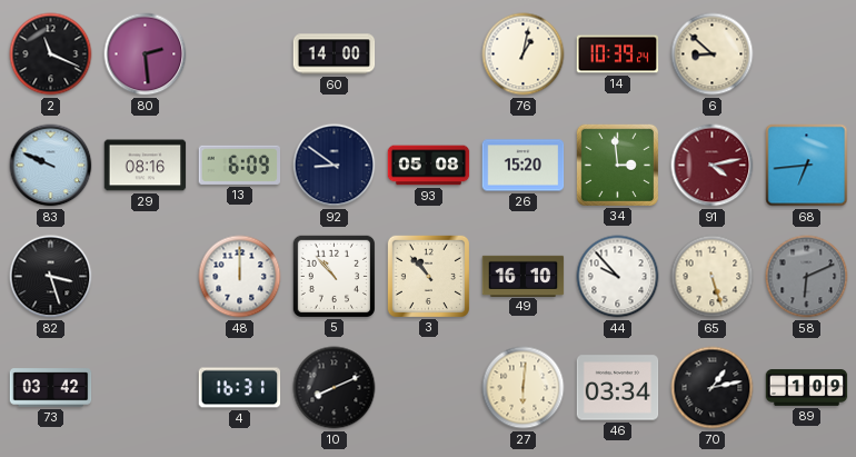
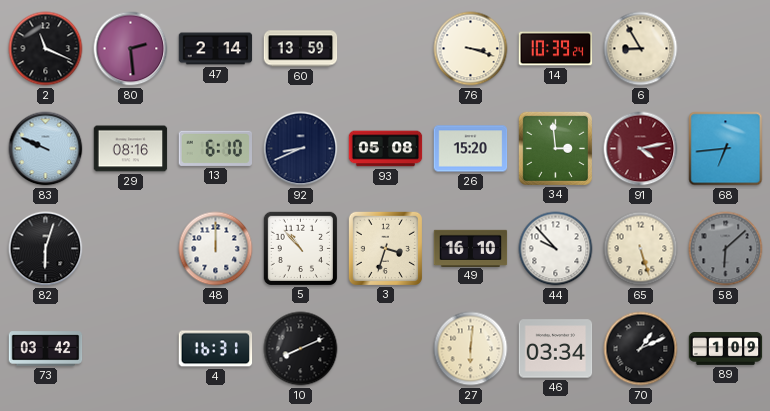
47: none -> 2:14
60: 14:00 -> 13:59
76: 1:02 -> 3:18
6: 8:52 -> 8:55
13: 6:09 -> 6:10
92: 8:51 -> 8:41
82: 3:27 -> 6:03
3: 10:53 -> 3:33
58: 6:11 -> 6:08
70: 1:13 -> 1:11
